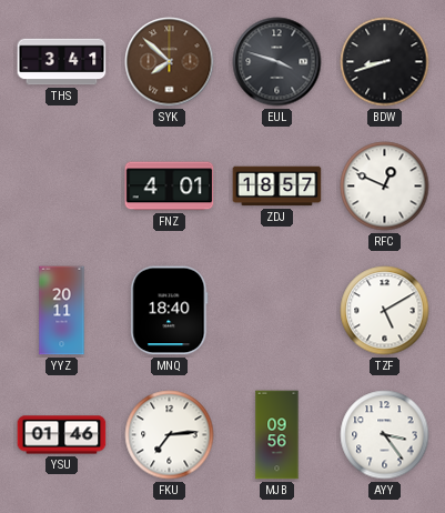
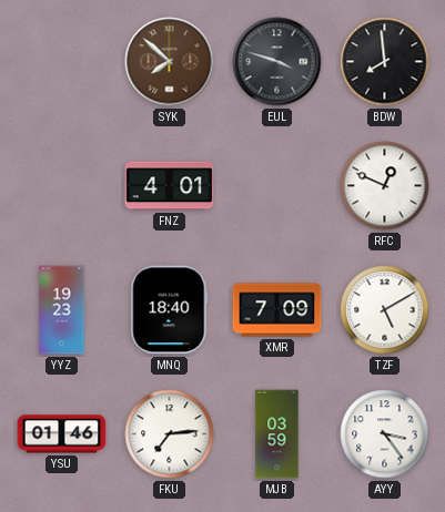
THS: 3:41 -> none
BDW: 8:42 -> 7:59
ZDJ: 18:57 -> none
YYZ: 20:11 -> 19:23
XMR: none -> 7:09
MJB: 09:56 -> 03:59
